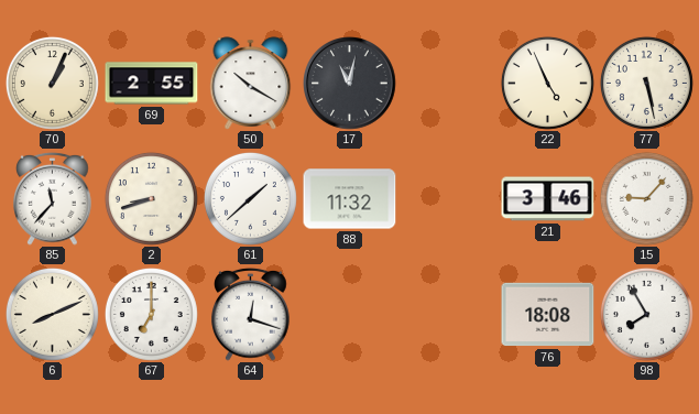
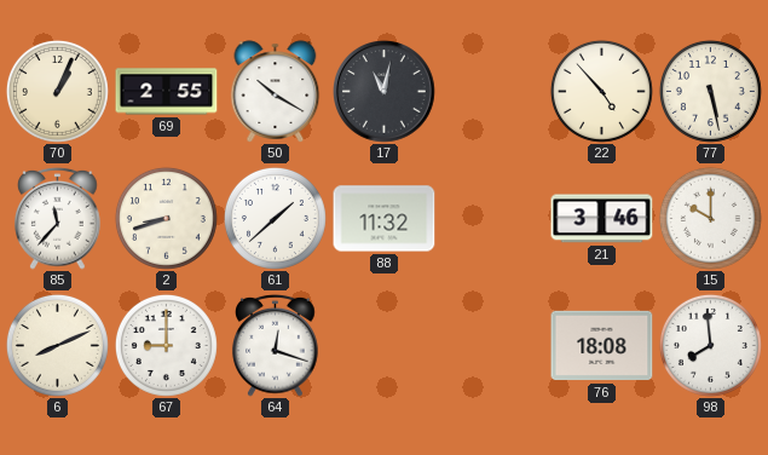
22: 4:56 -> 4:53
15: 9:07 -> 10:00
67: 7:00 -> 9:00
98: 7:55 -> 7:59
